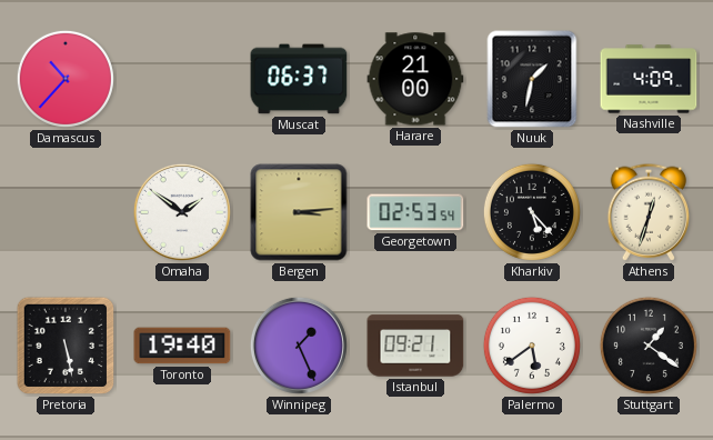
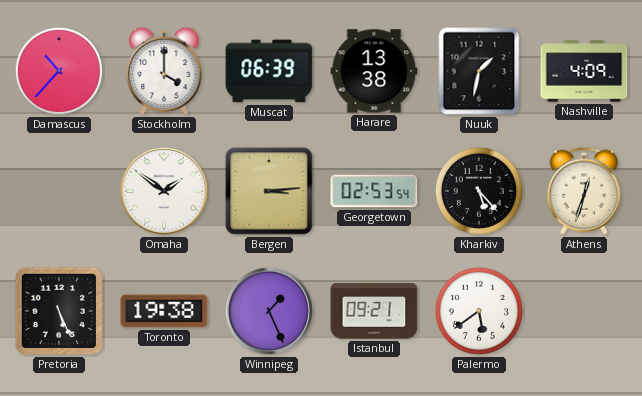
Stockholm: none -> 4:00
Muscat: 06:37 -> 06:39
Harare: 21:00 -> 13:38
Pretoria: 5:28 -> 5:26
Toronto: 19:40 -> 19:38
Stuttgart: 1:21 -> none
